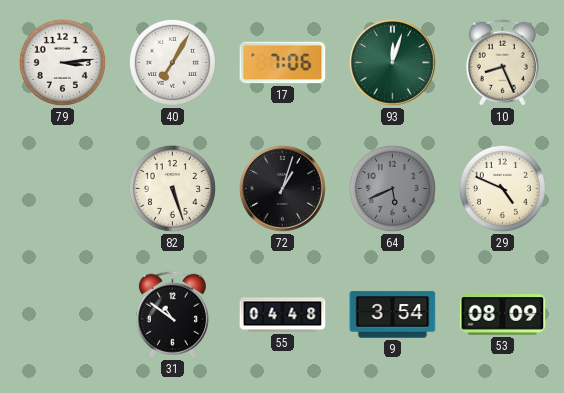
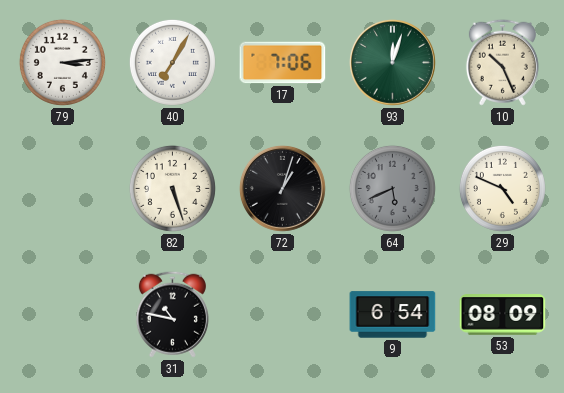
10: 8:26 -> 10:26
31: 10:51 -> 10:47
55: 04:48 -> none
9: 3:54 -> 6:54
